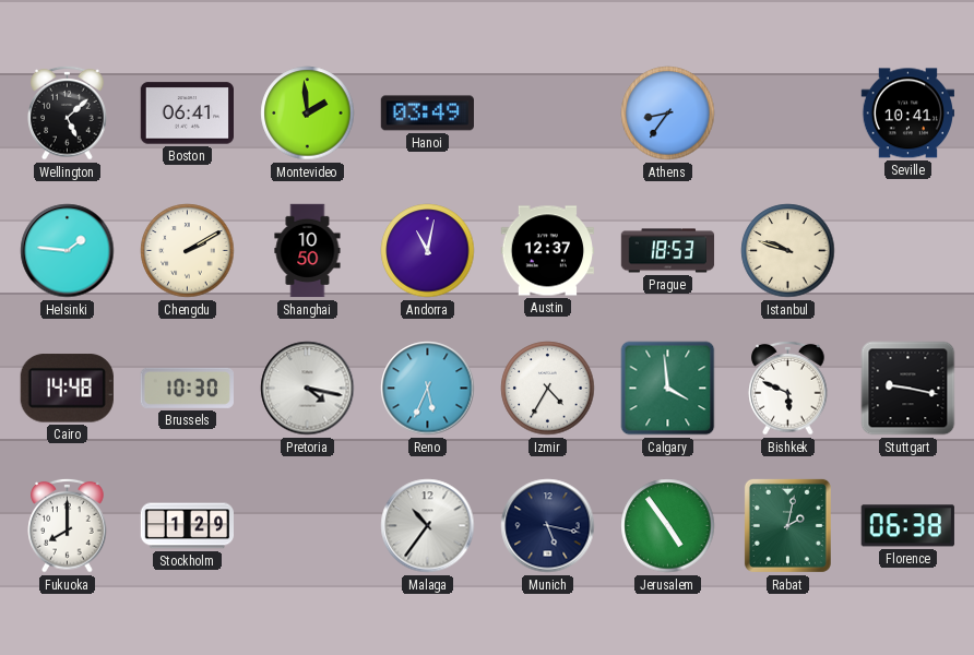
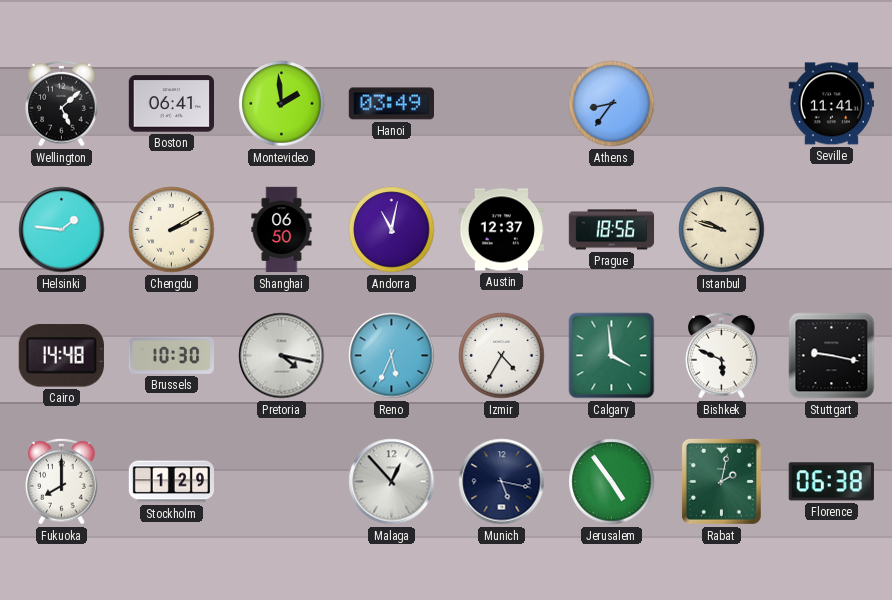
Seville: 10:41 -> 11:41
Shanghai: 10:50 -> 06:50
Prague: 18:53 -> 18:56
Malaga: 10:36 -> 12:53
